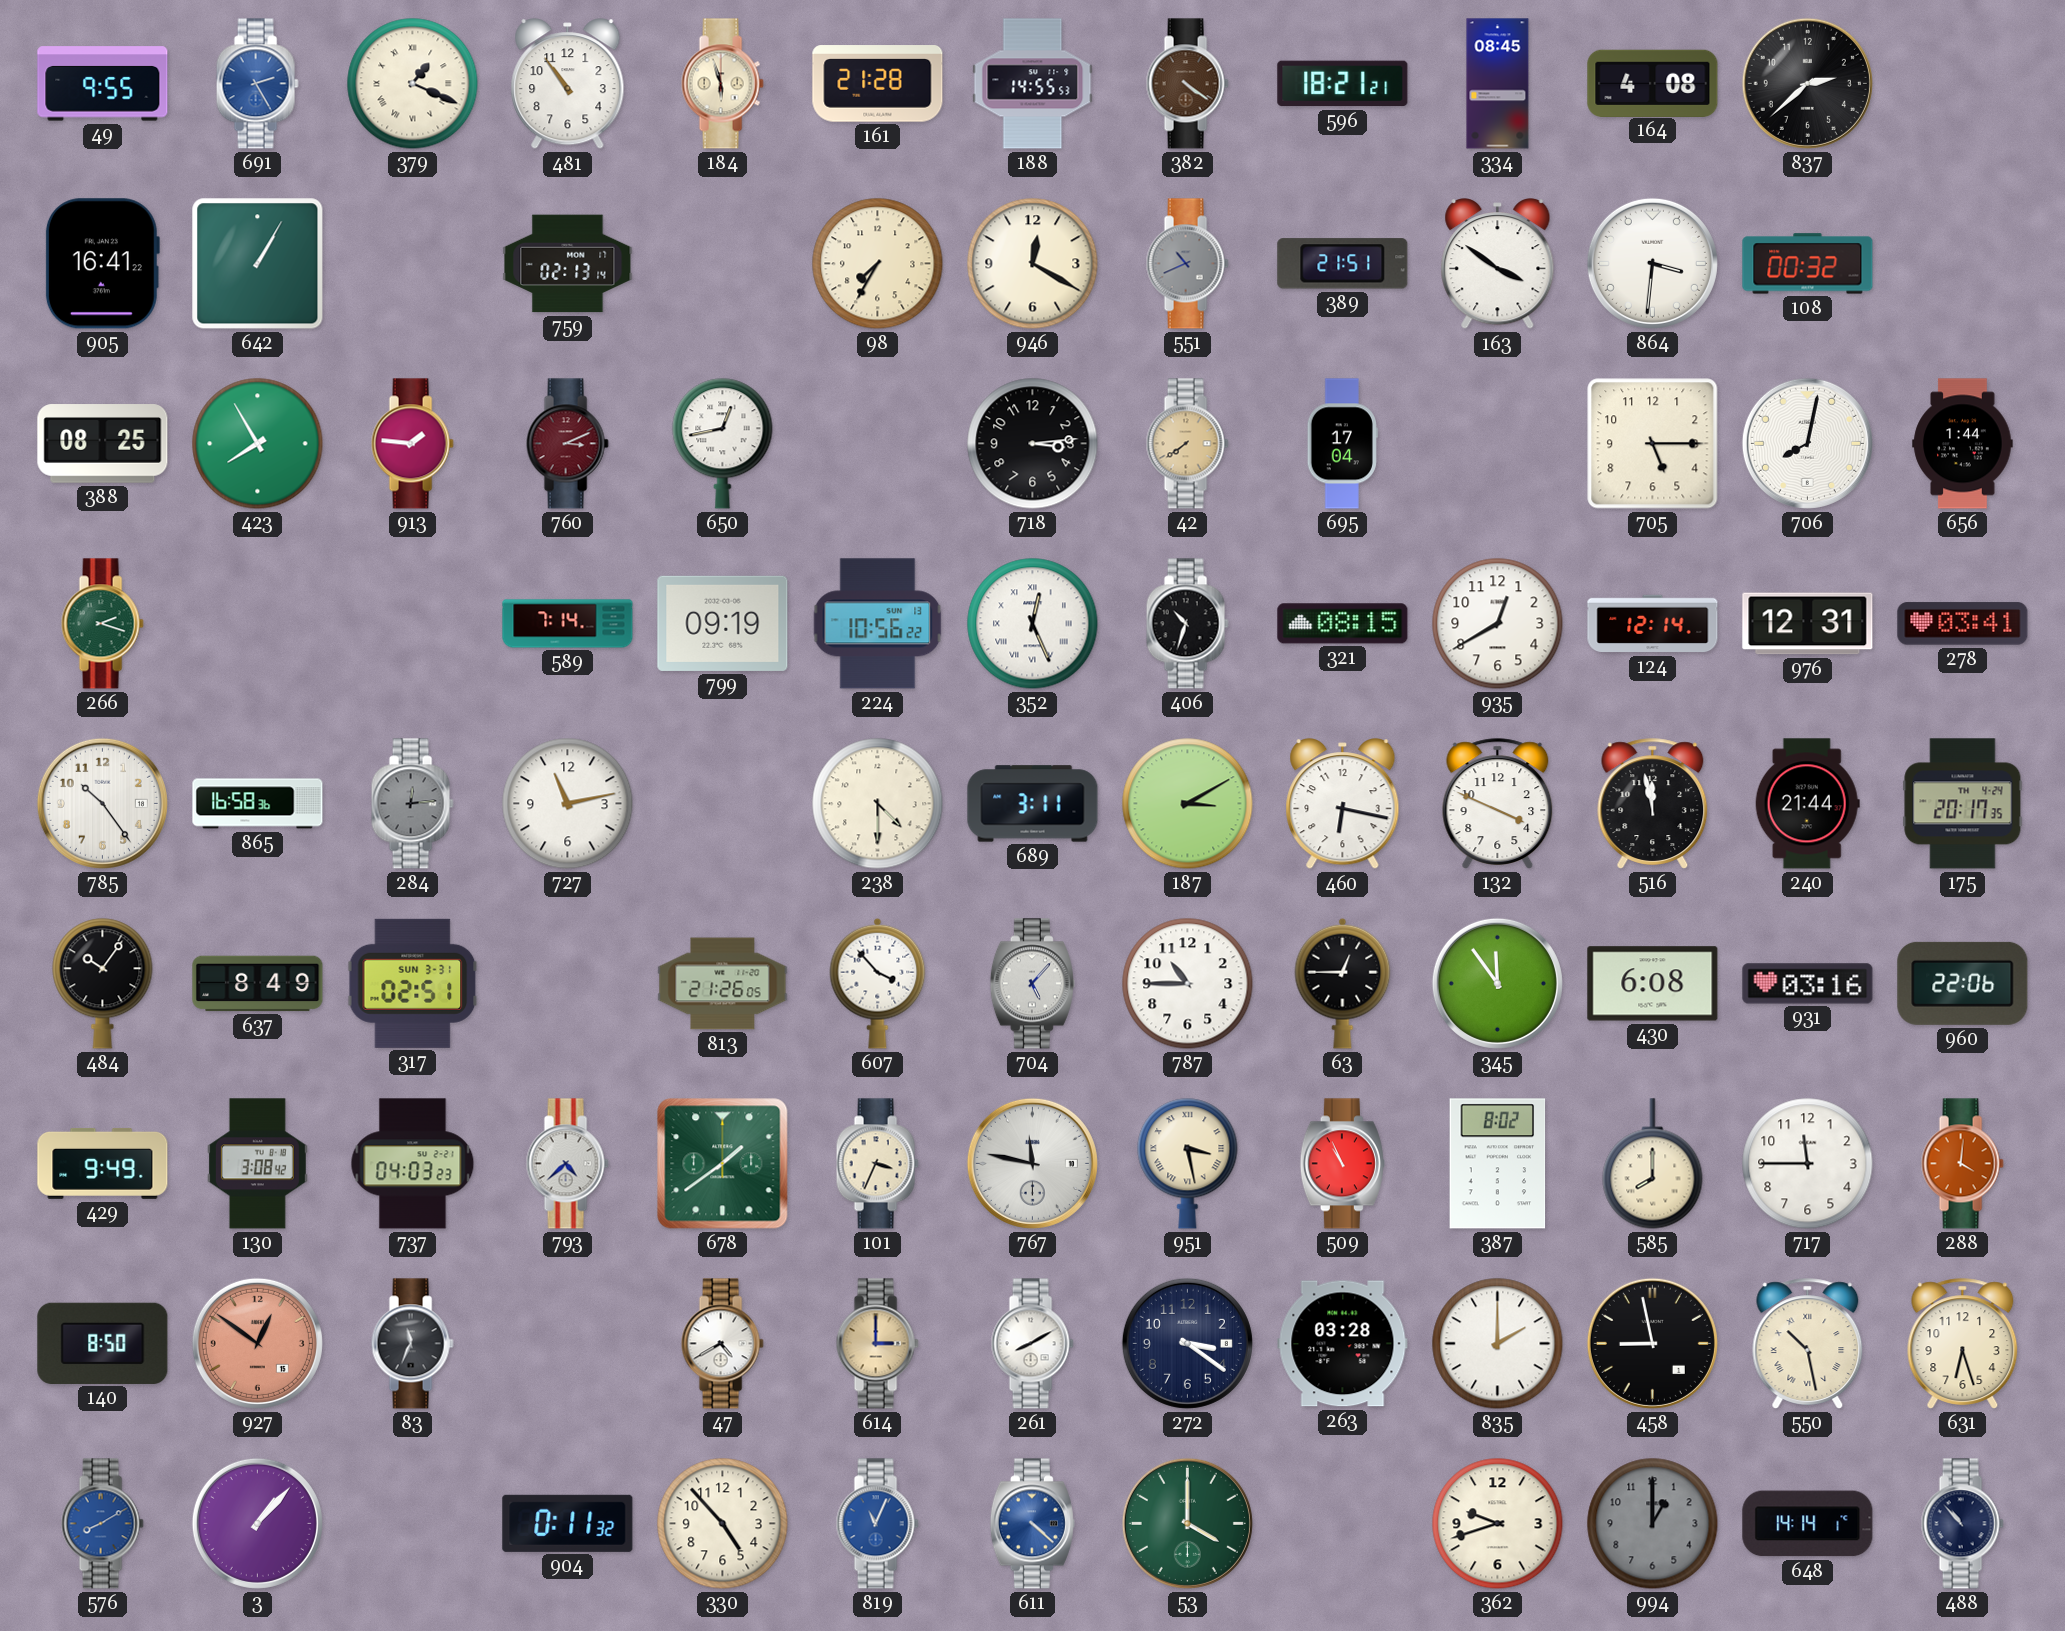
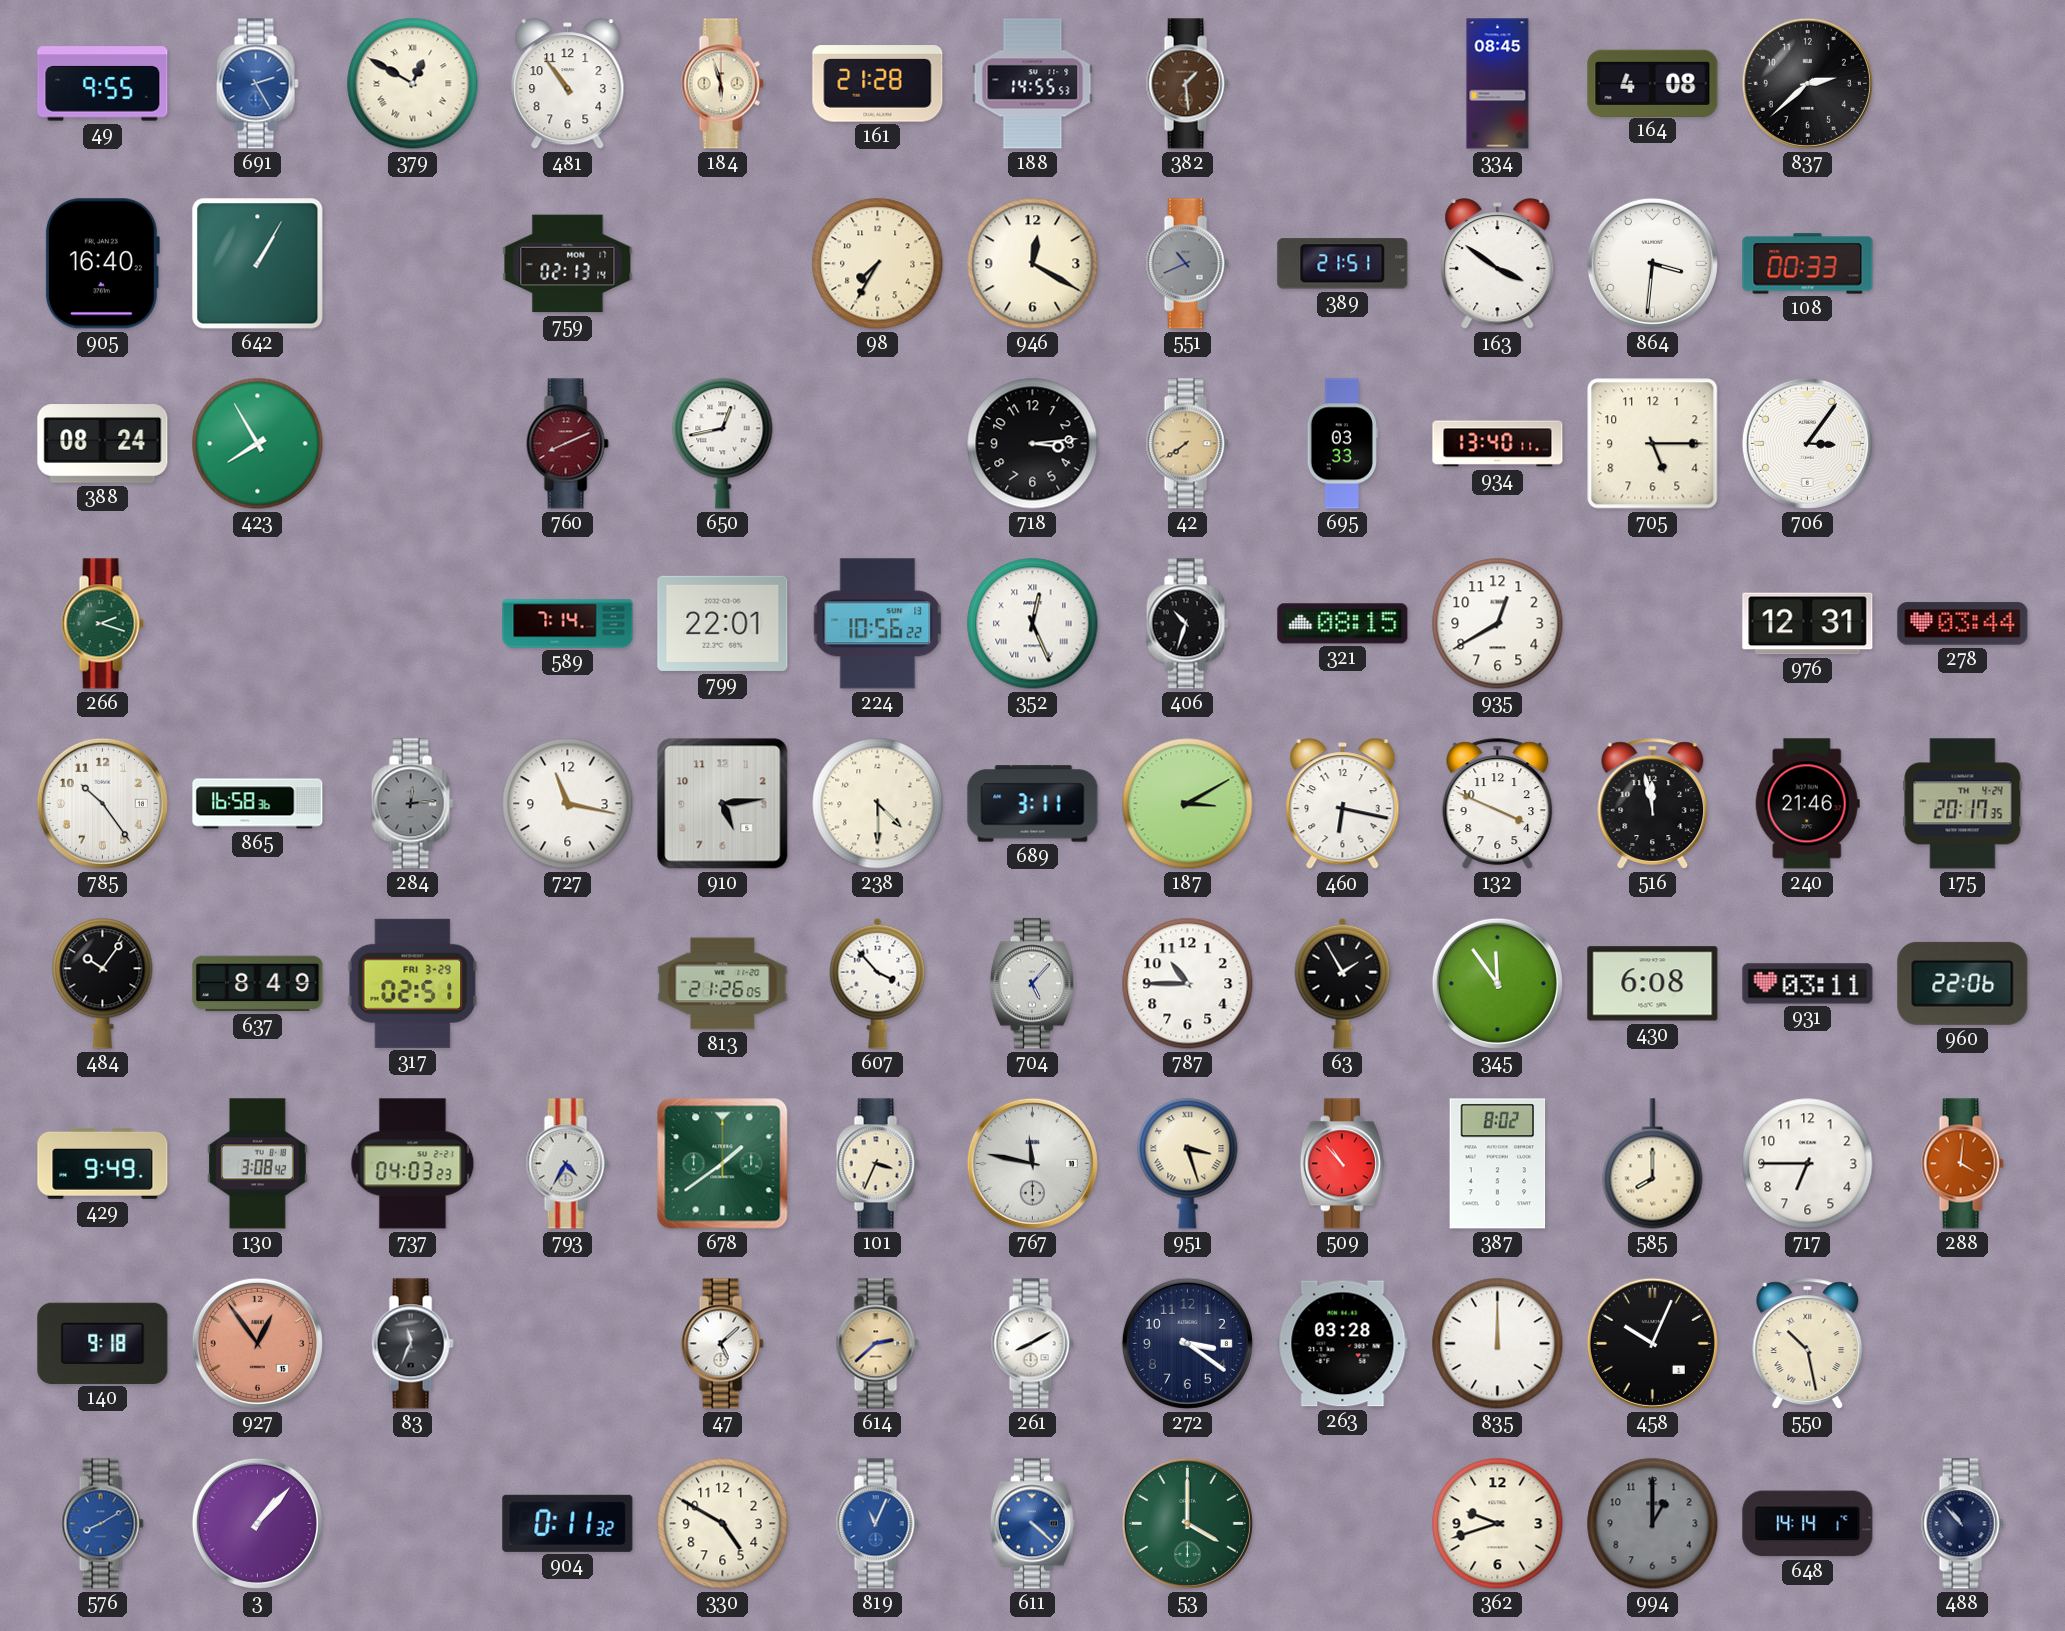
379: 1:19 -> 12:50
382: 4:21 -> 1:29
596: 18:21 -> none
905: 16:41 -> 16:40
108: 00:32 -> 00:33
388: 08:25 -> 08:24
913: 1:46 -> none
760: 3:11 -> 8:11
695: 17:04 -> 03:33
934: none -> 13:40
706: 8:02 -> 3:06
656: 1:44 -> none
799: 09:19 -> 22:01
124: 12:14 -> none
278: 03:41 -> 03:44
727: 11:13 -> 11:17
910: none -> 5:14
240: 21:44 -> 21:46
317 date: SUN 3-31 -> FRI 3-29
63: 12:45 -> 1:55
931: 03:16 -> 03:11
793: 4:38 -> 4:35
951: 3:28 -> 3:27
509: 10:56 -> 10:53
717: 11:45 -> 6:45
140: 8:50 -> 9:18
927: 12:51 -> 12:54
47: 4:40 -> 5:08
614: 3:00 -> 2:38
835: 2:00 -> 12:00
458: 8:58 -> 10:04
631: 6:27 -> none
330: 4:53 -> 4:50
